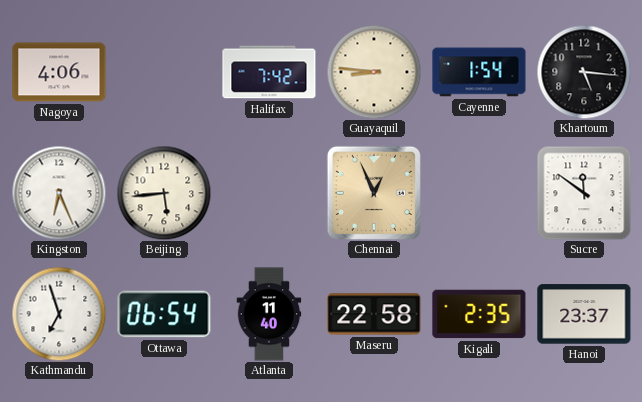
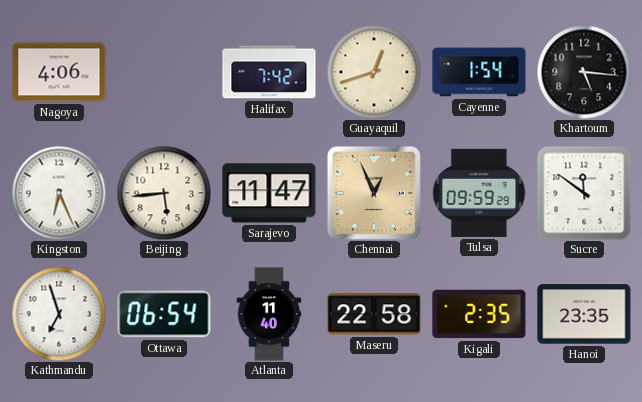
Guayaquil: 8:46 -> 12:42
Sarajevo: none -> 11:47
Tulsa: none -> 09:59
Hanoi: 23:37 -> 23:35
